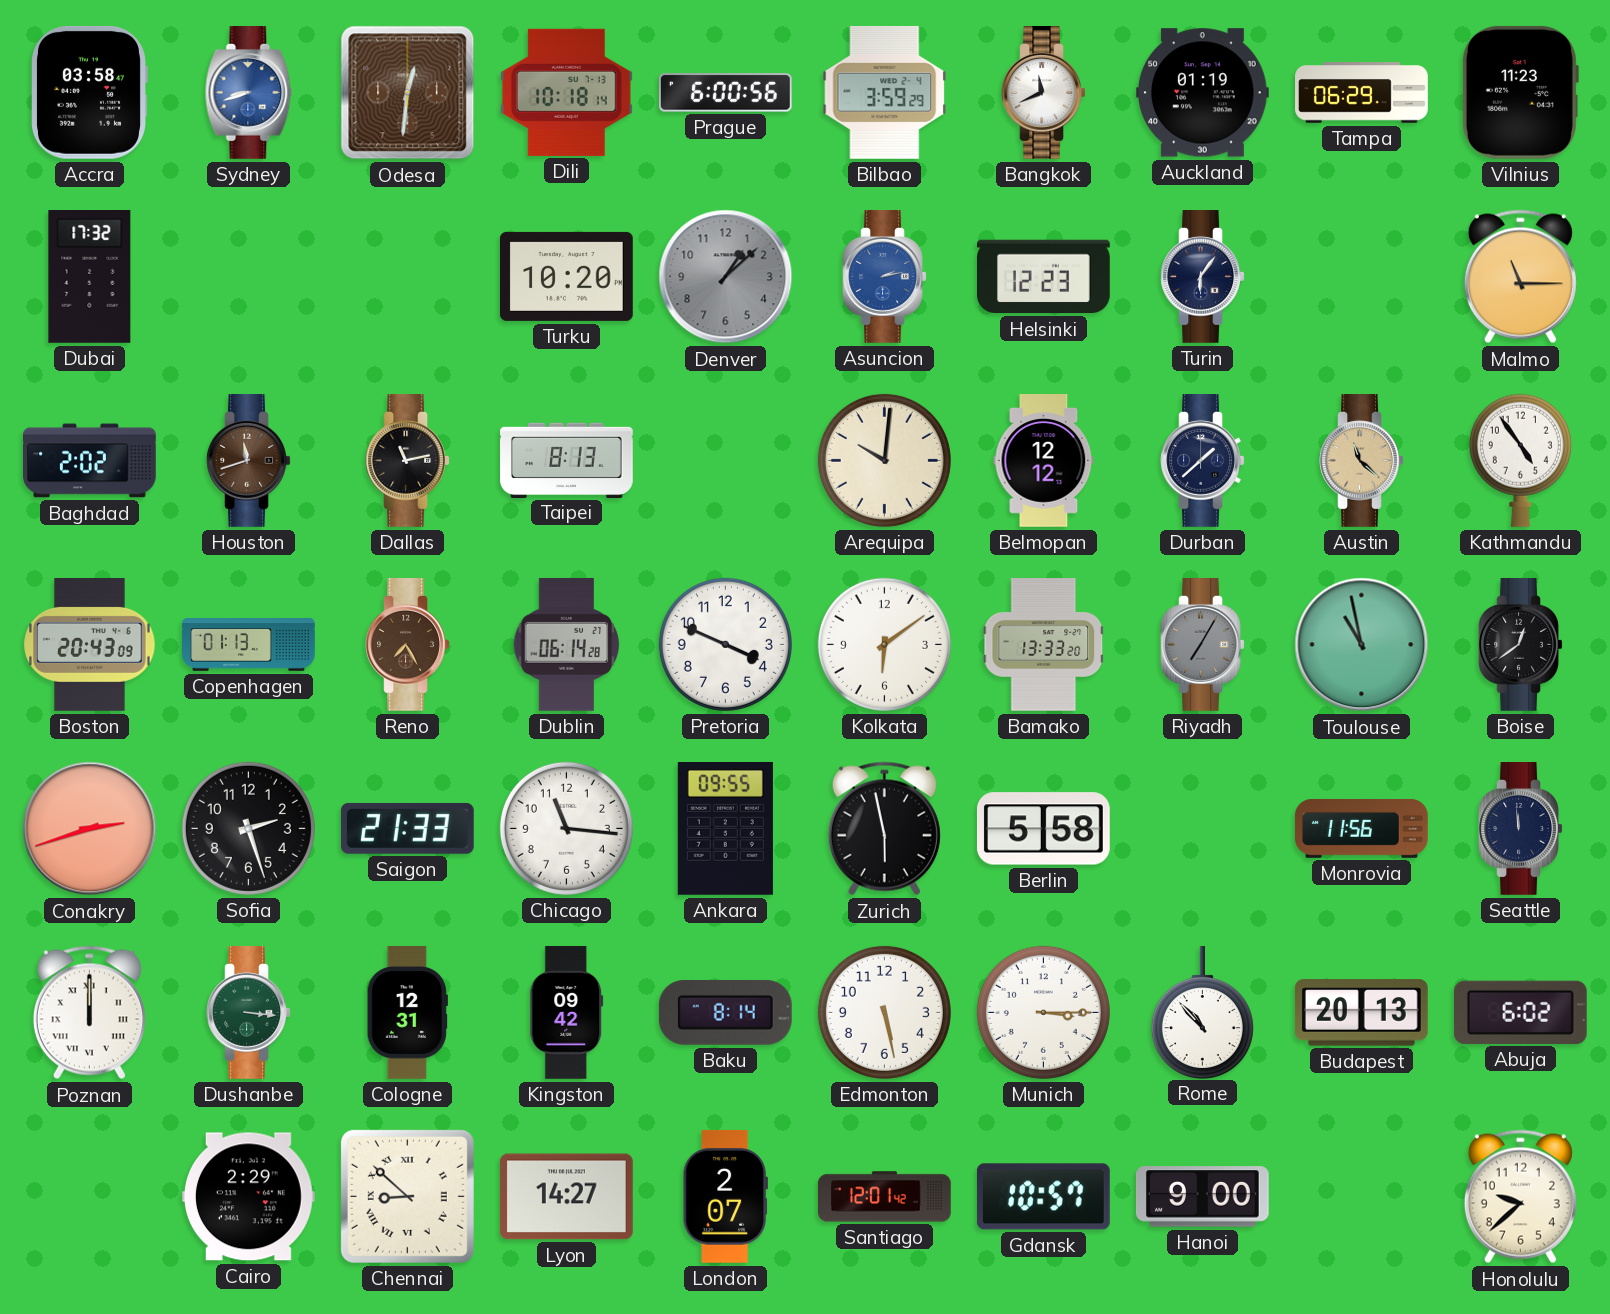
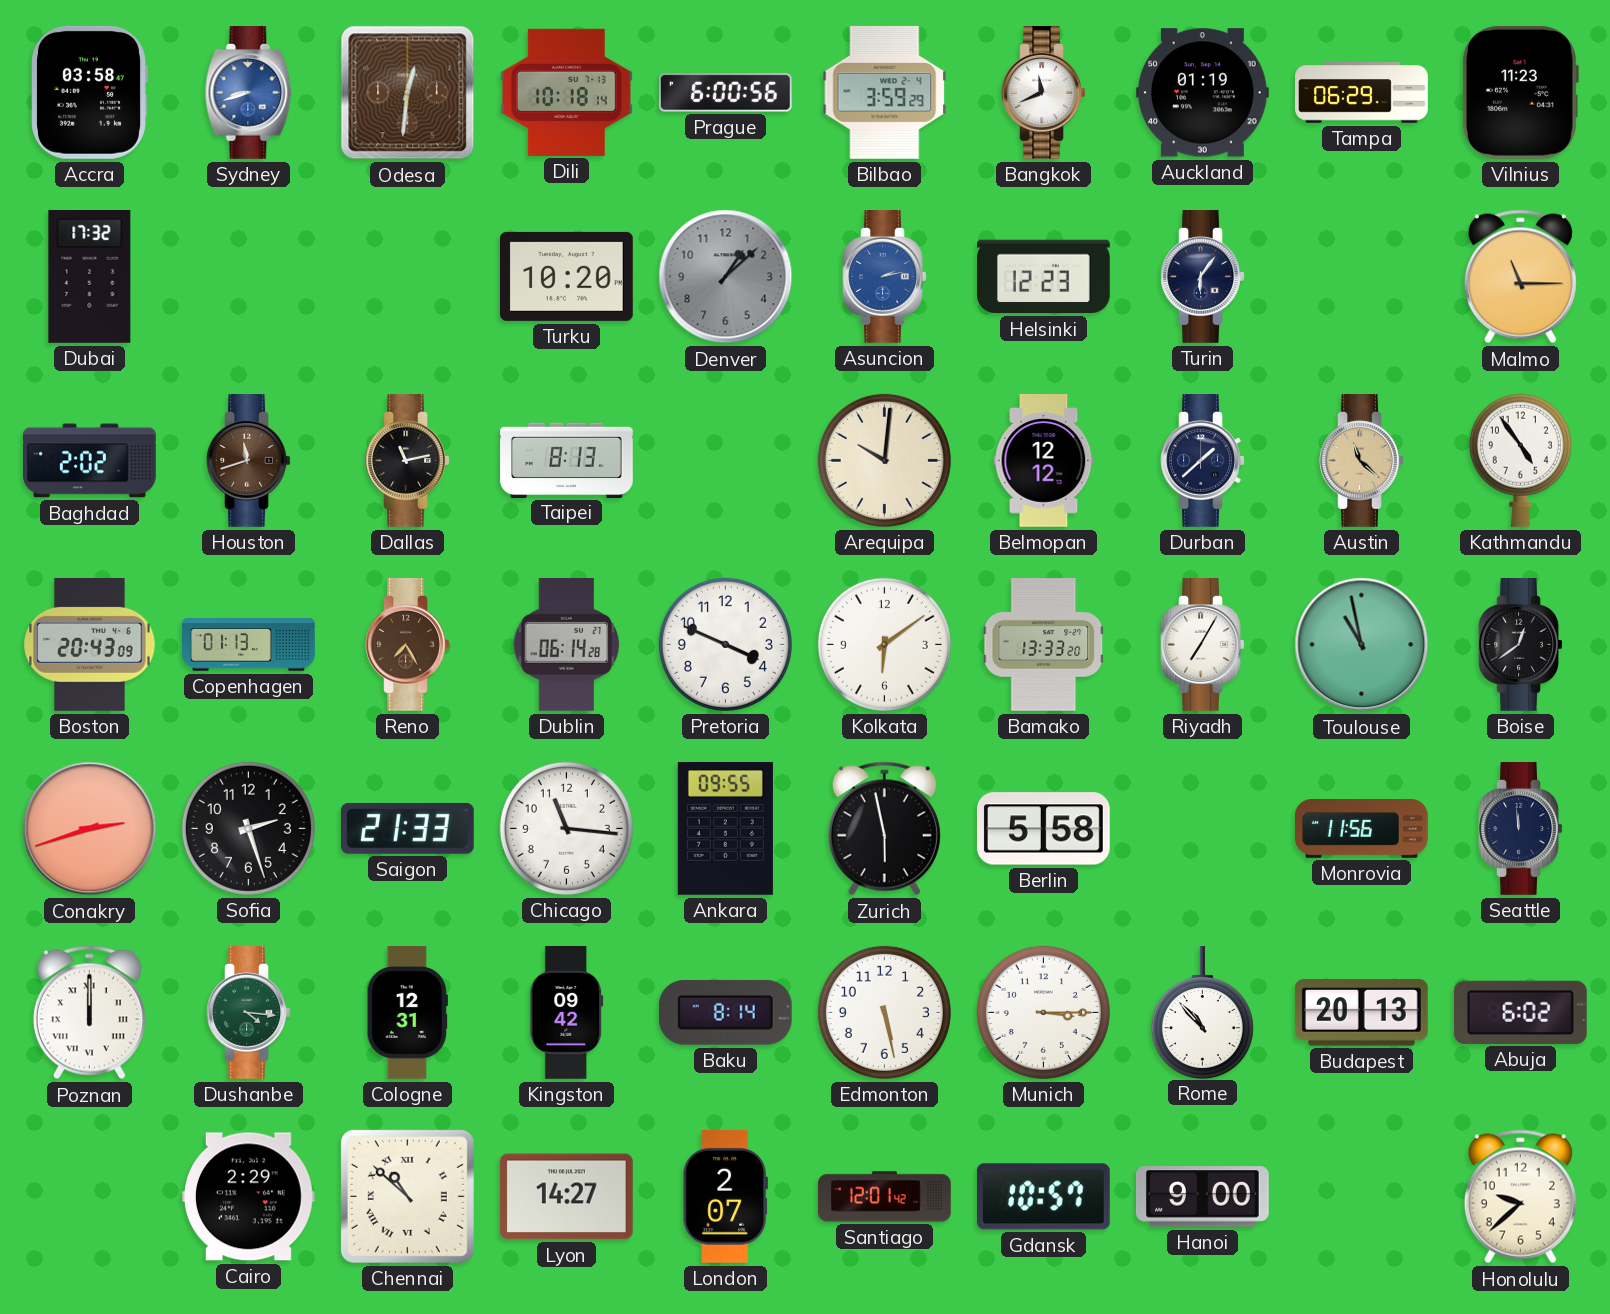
Riyadh dial: grey -> white
Dushanbe: 3:16 -> 4:16
Chennai: 8:52 -> 10:52
